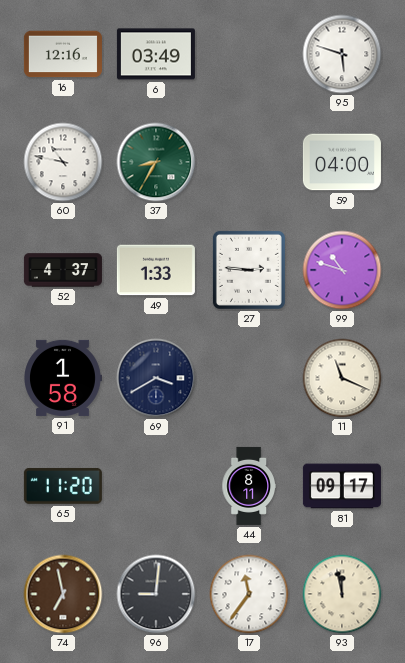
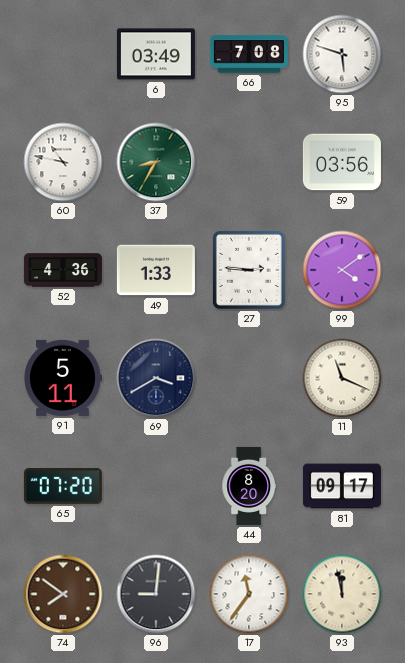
16: 12:16 -> none
66: none -> 7:08
59: 04:00 -> 03:56
52: 4:37 -> 4:36
99: 10:48 -> 4:09
91: 1:58 -> 5:11
65: 11:20 -> 07:20
44: 8:11 -> 8:20
74: 6:58 -> 7:51
